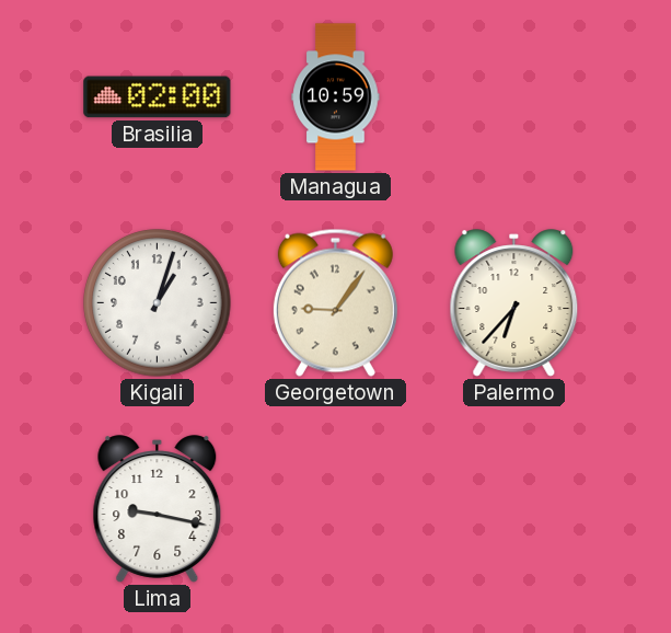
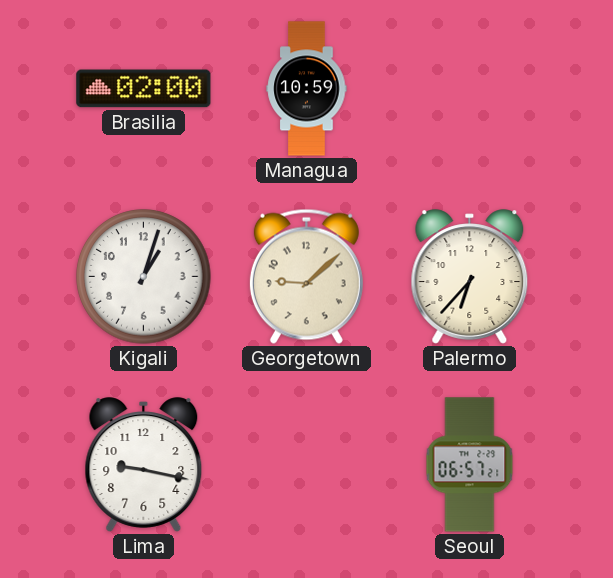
Georgetown: 9:06 -> 9:08
Seoul: none -> 06:57
